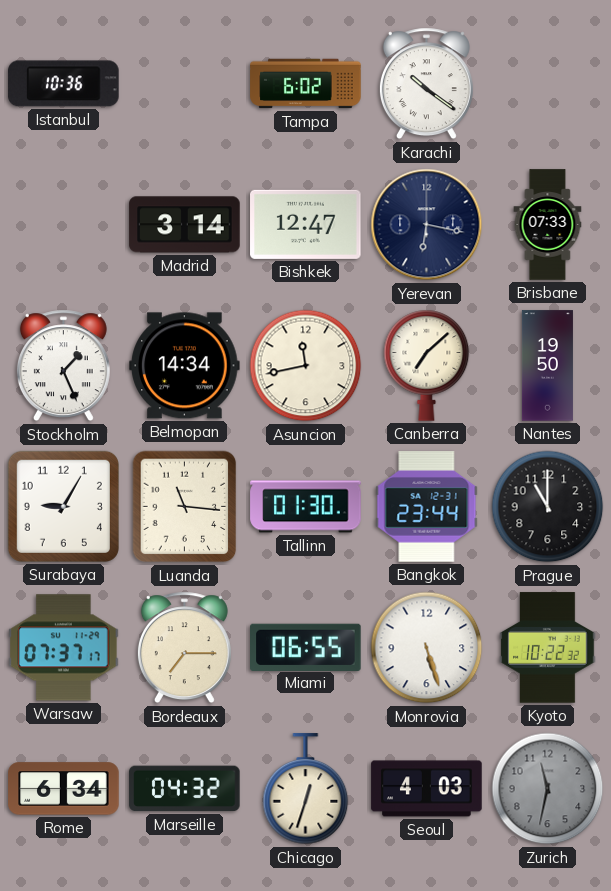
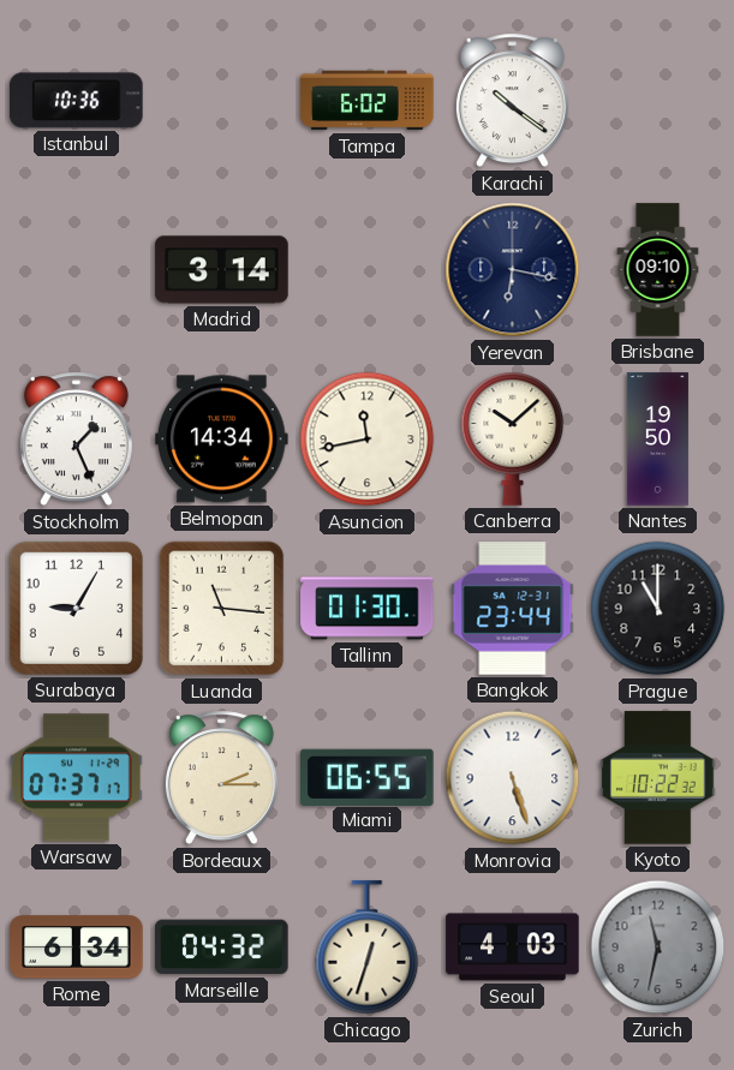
Bishkek: 12:47 -> none
Brisbane: 07:33 -> 09:10
Canberra: 7:08 -> 10:08
Bordeaux: 7:15 -> 2:15
